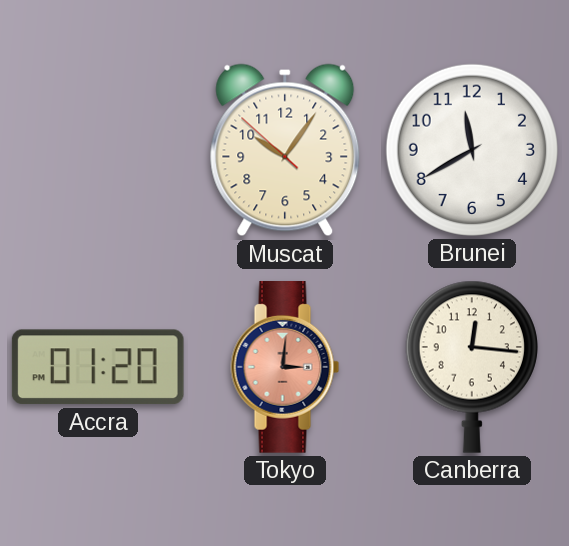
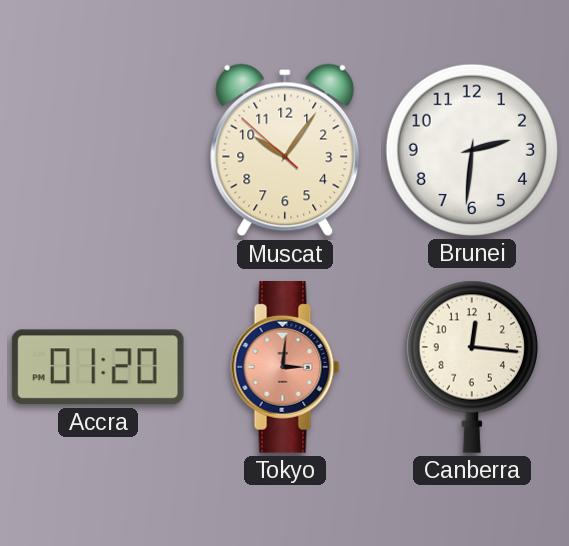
Brunei: 11:40 -> 2:31
